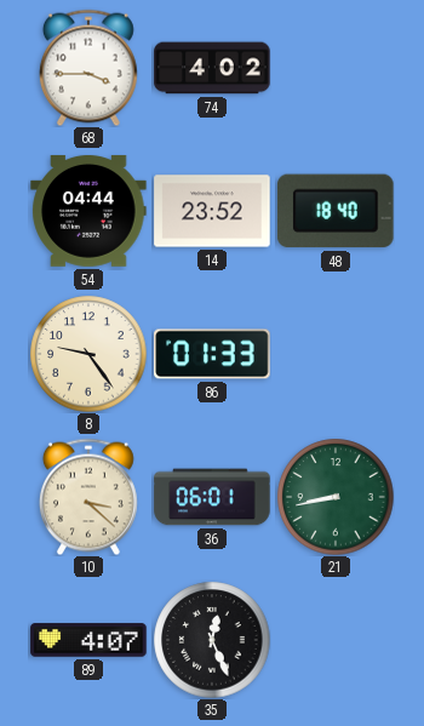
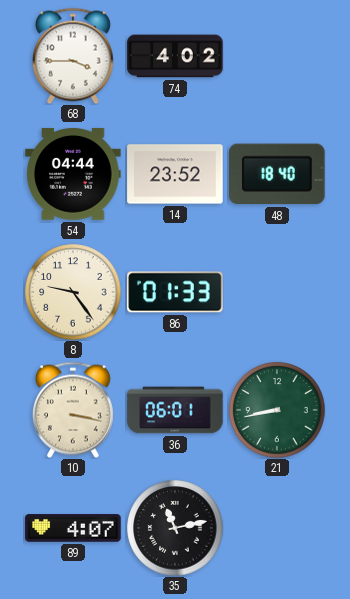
10: 3:22 -> 3:17
35: 12:26 -> 11:13
